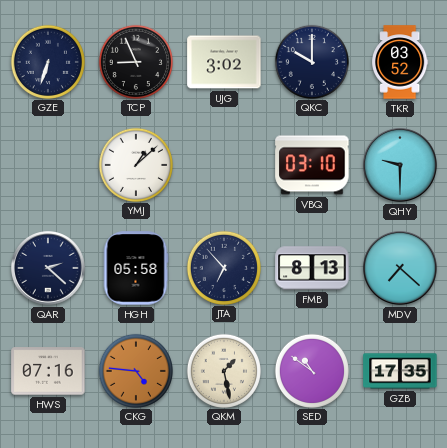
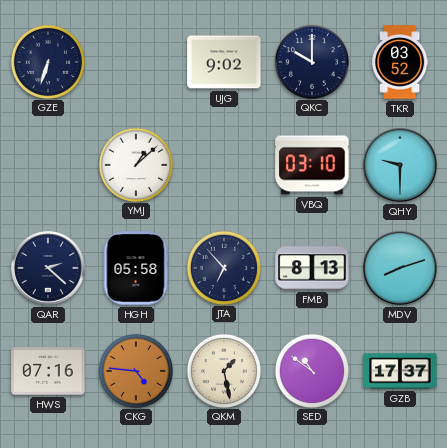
TCP: 8:56 -> none
UJG: 3:02 -> 9:02
MDV: 7:22 -> 8:12
GZB: 17:35 -> 17:37
